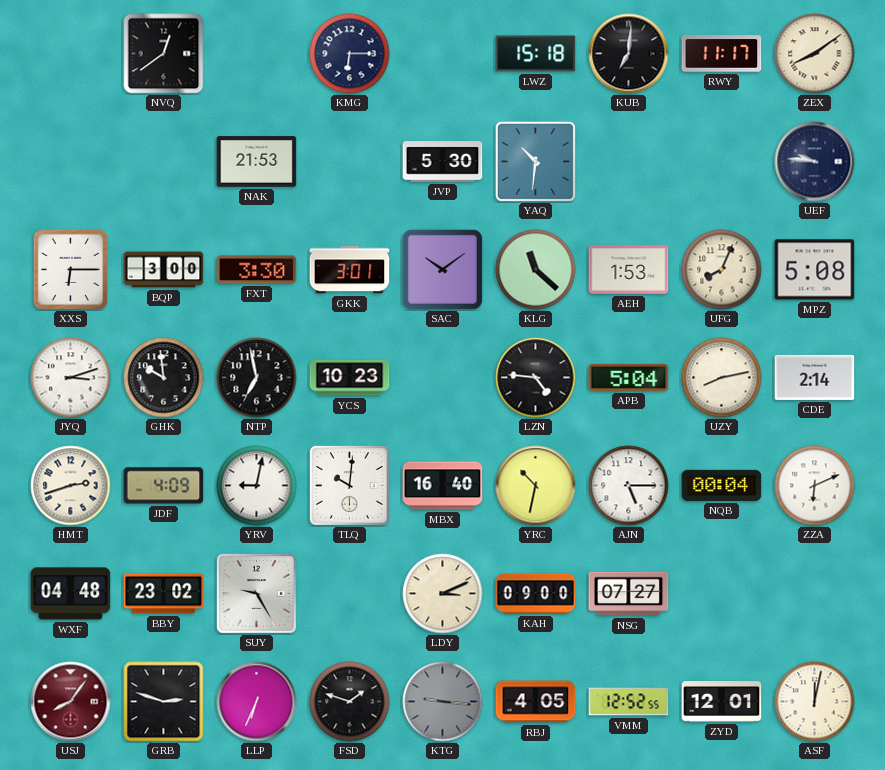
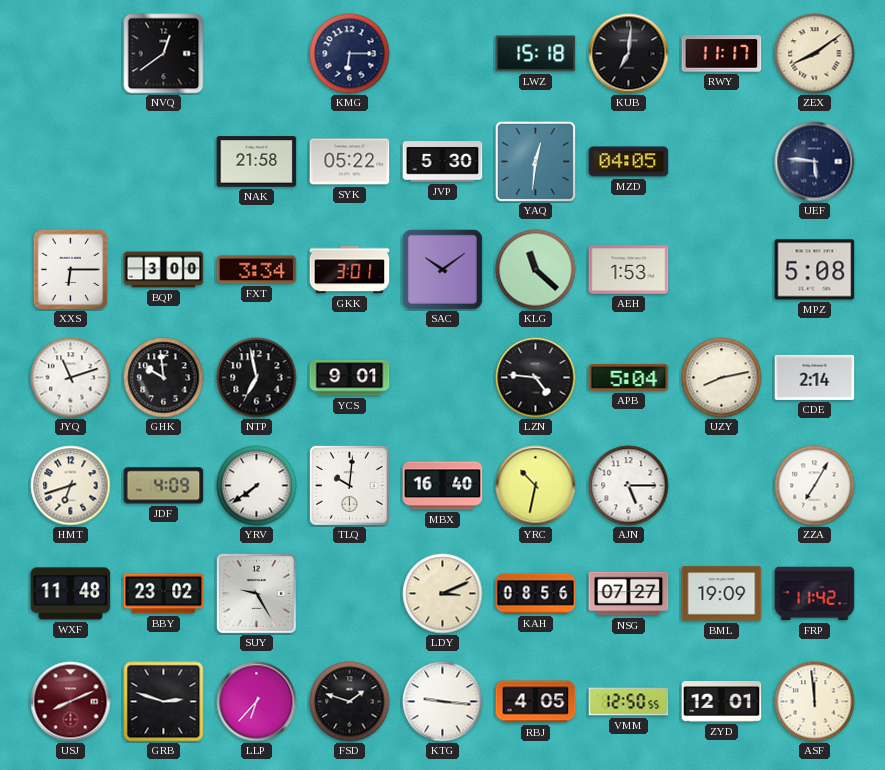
NAK: 21:53 -> 21:58
SYK: none -> 05:22
YAQ: 10:31 -> 12:31
MZD: none -> 04:05
UEF: 9:46 -> 5:46
FXT: 3:30 -> 3:34
UFG: 8:04 -> none
JYQ: 3:12 -> 11:12
YCS: 10:23 -> 9:01
HMT: 2:42 -> 6:42
YRV: 9:02 -> 7:39
NQB: 00:04 -> none
ZZA: 6:11 -> 7:05
WXF: 04:48 -> 11:48
KAH: 09:00 -> 08:56
BML: none -> 19:09
FRP: none -> 11:42
USJ: 8:06 -> 8:11
LLP: 6:34 -> 6:37
KTG dial: grey -> white
VMM: 12:52 -> 12:50
ASF: 12:02 -> 11:59
